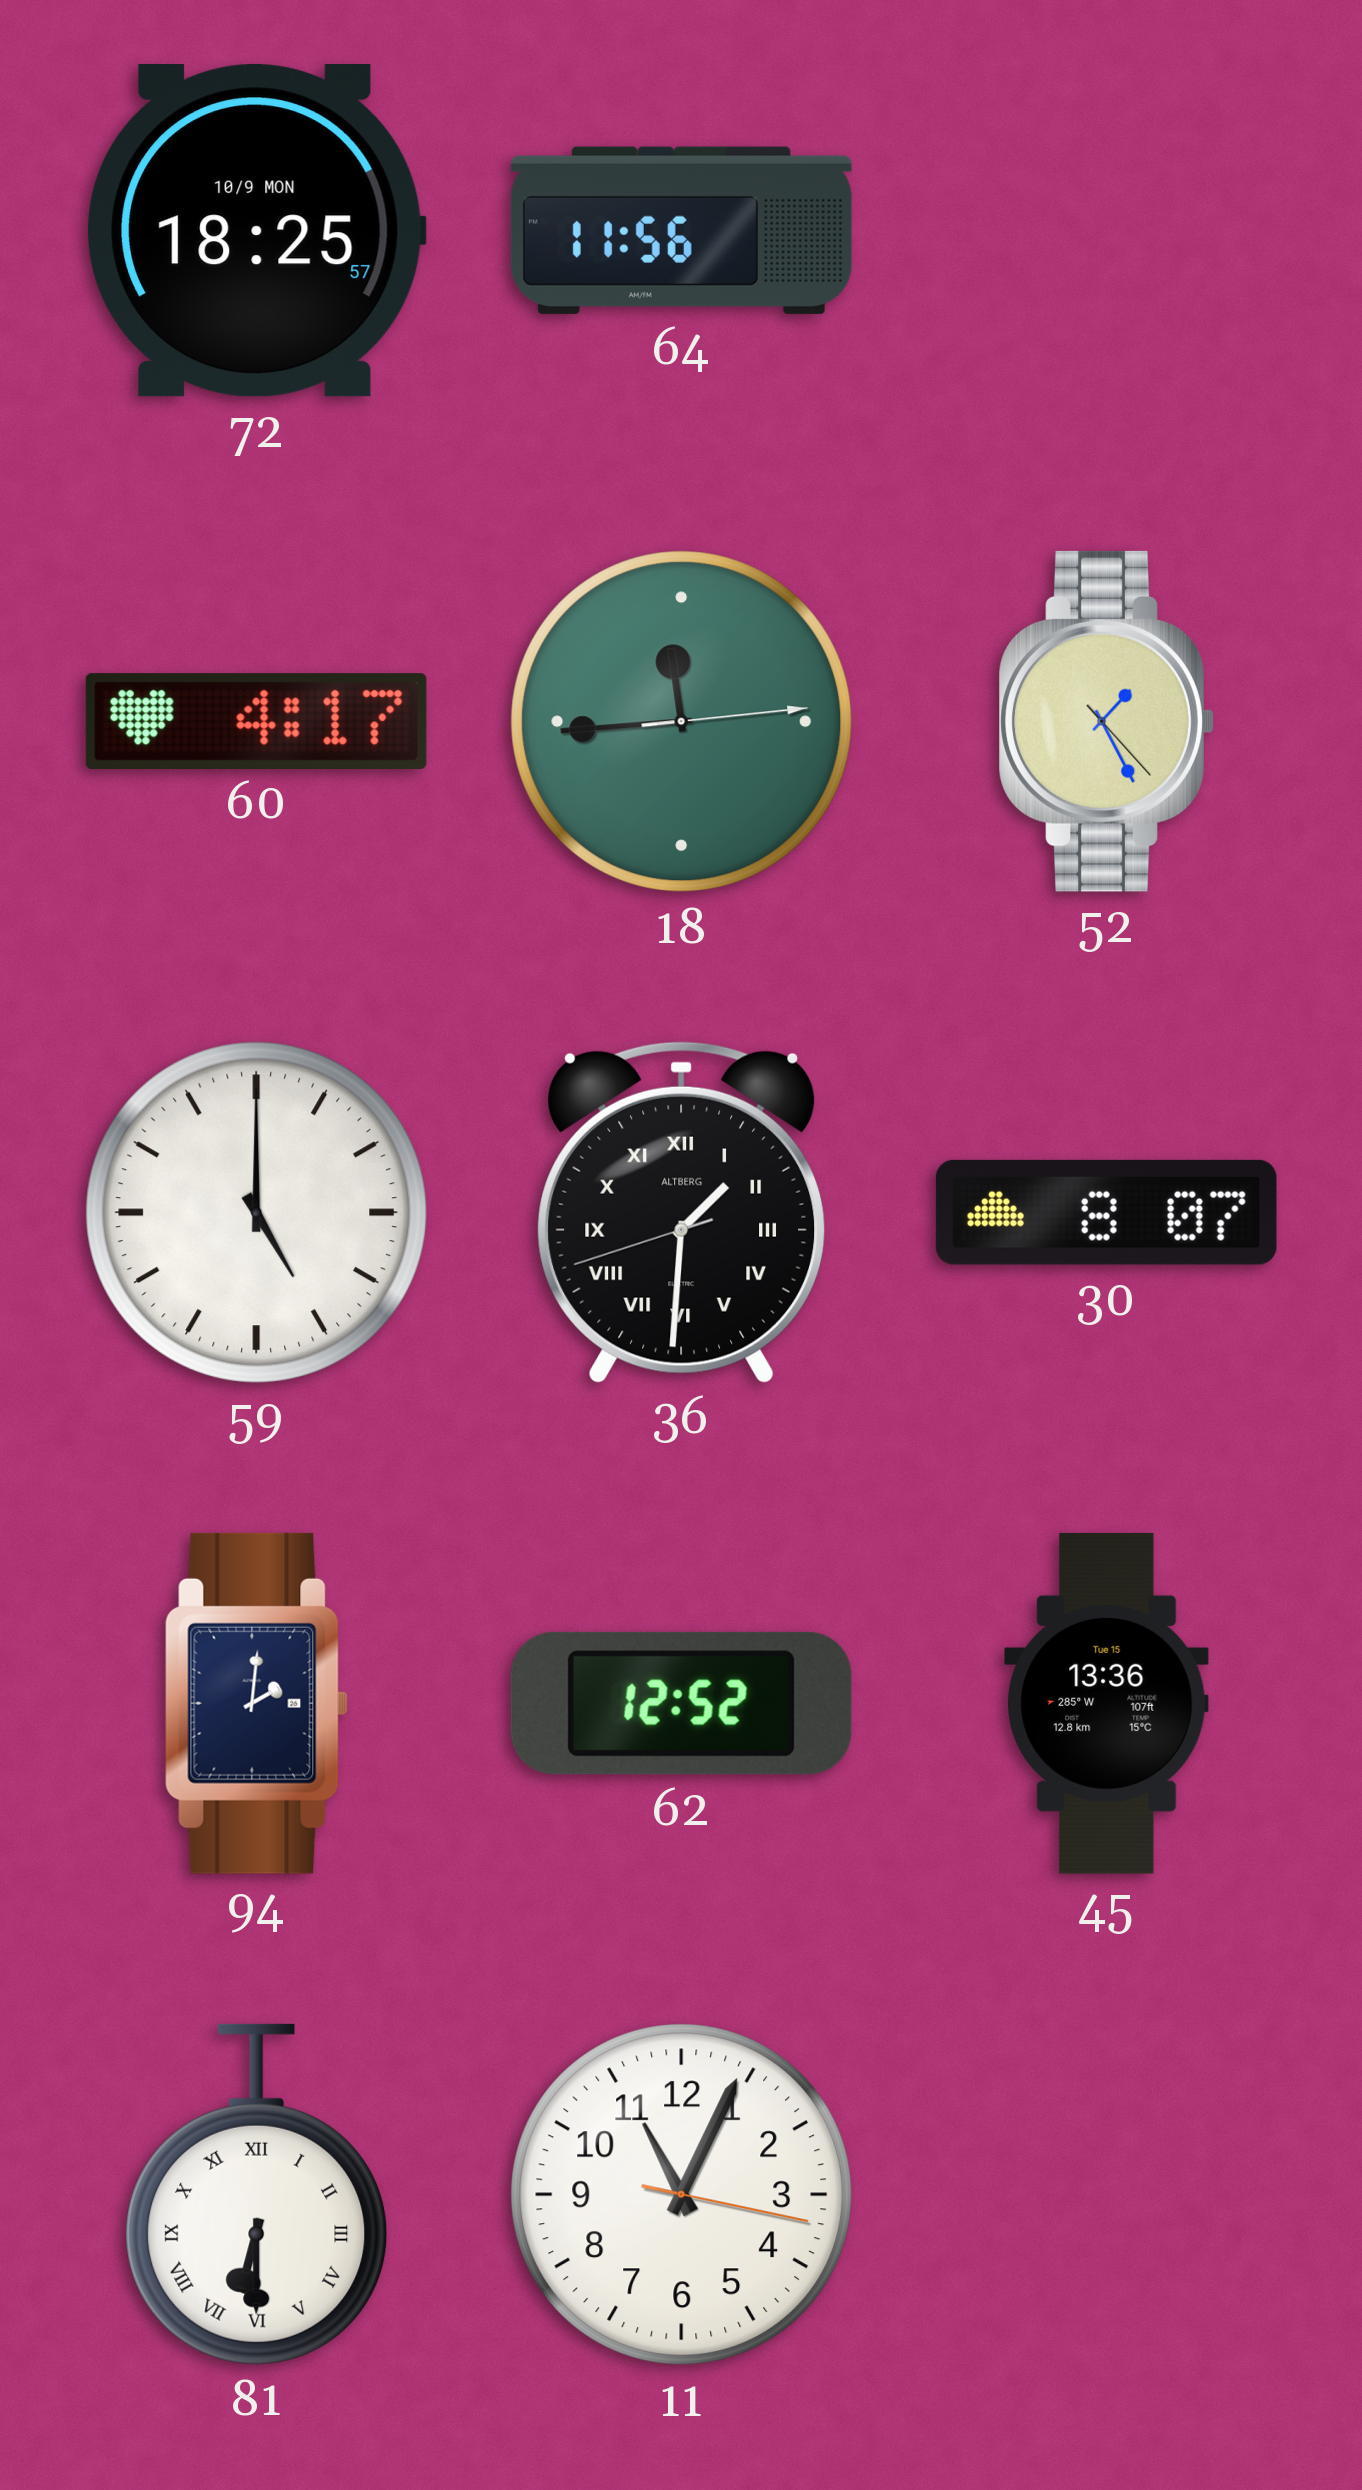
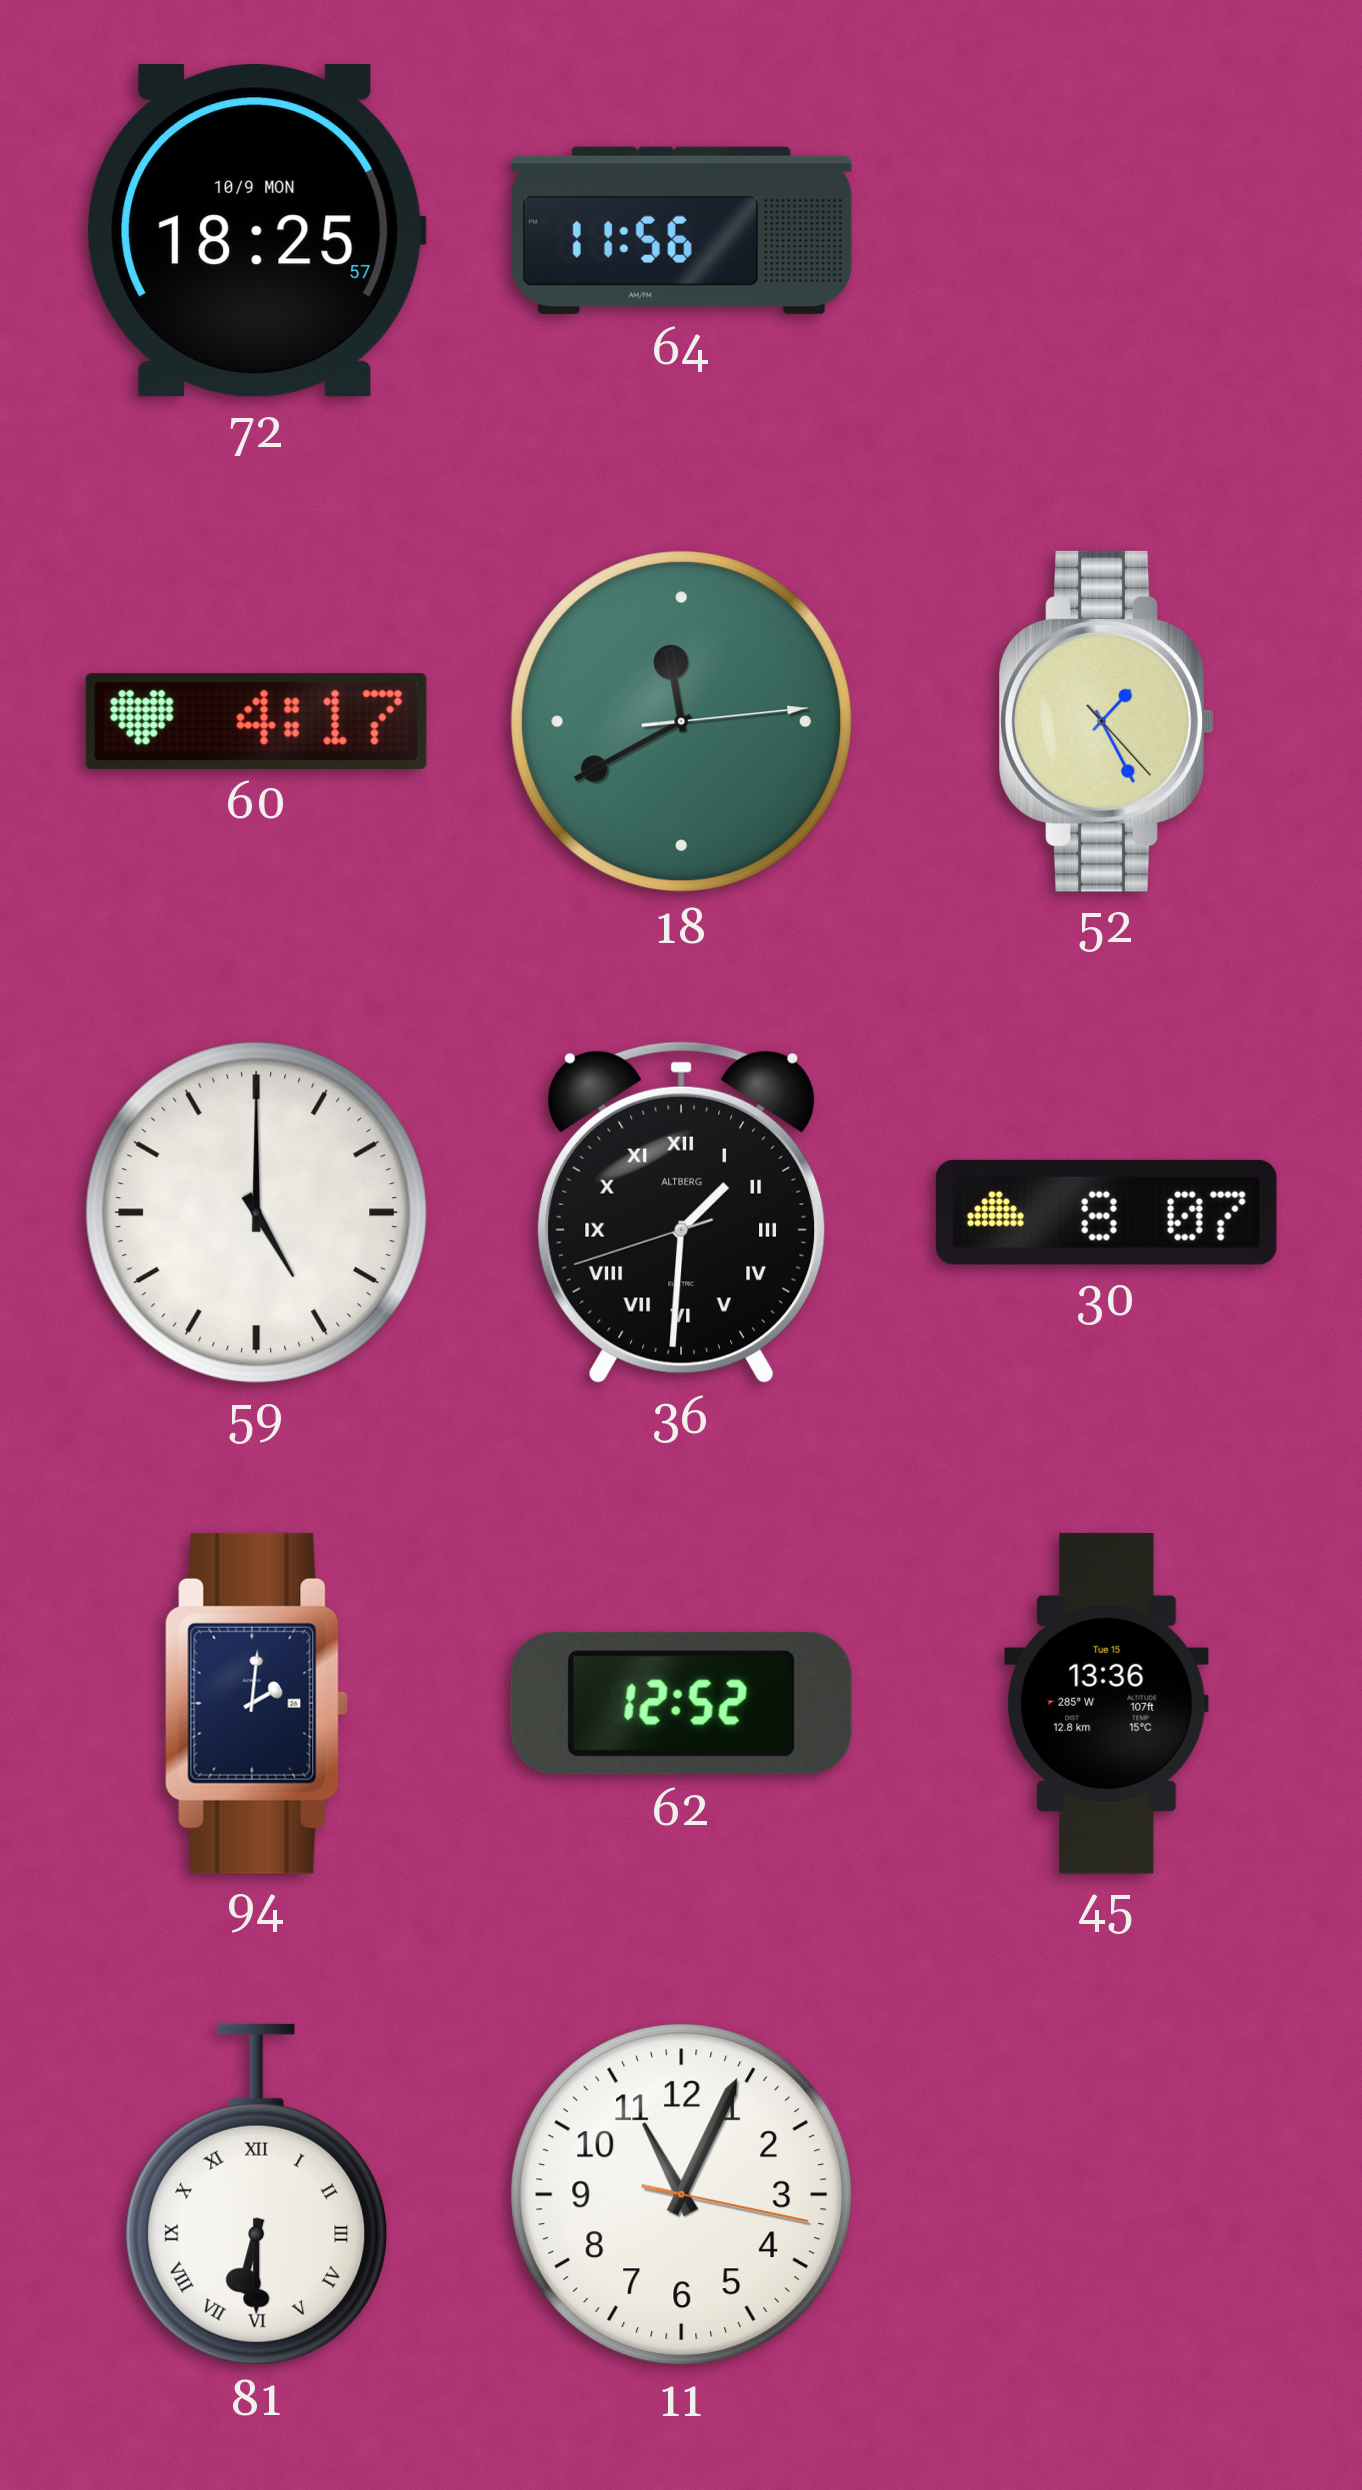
18: 11:44 -> 11:40
